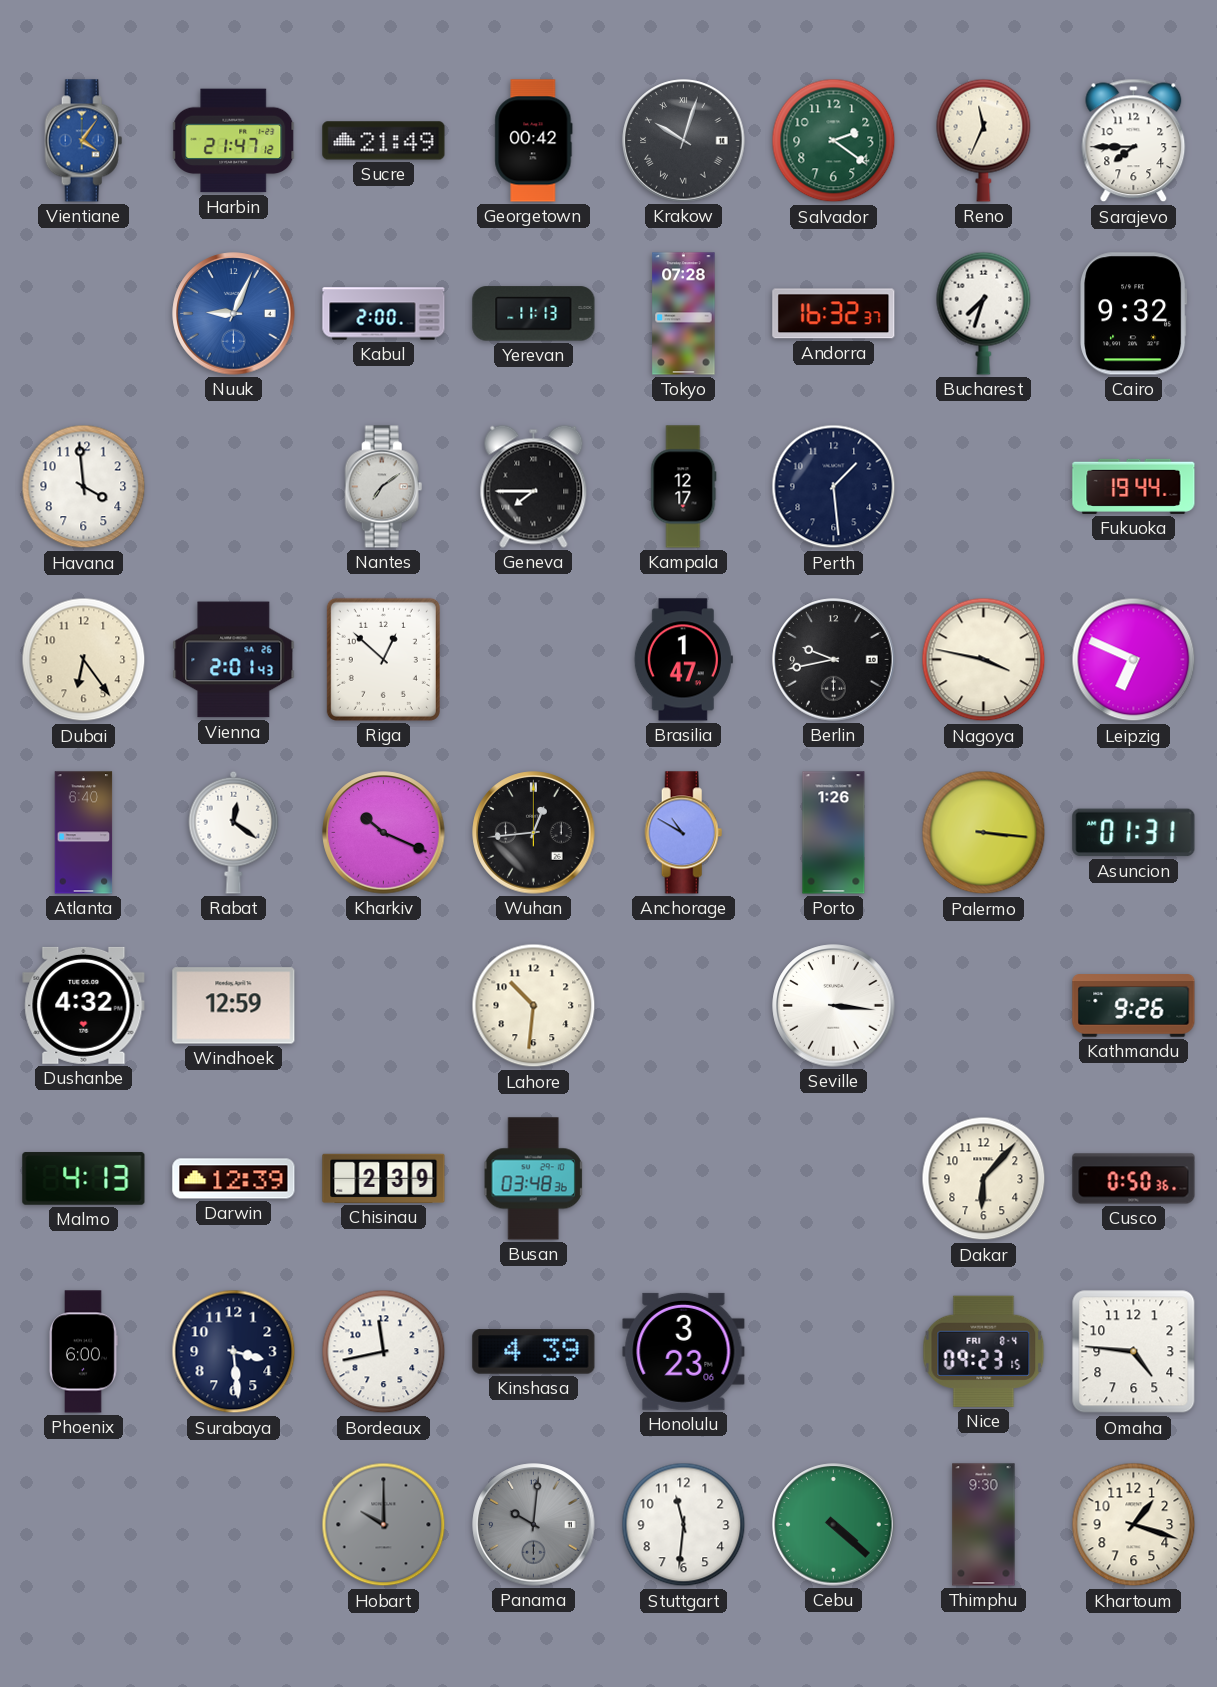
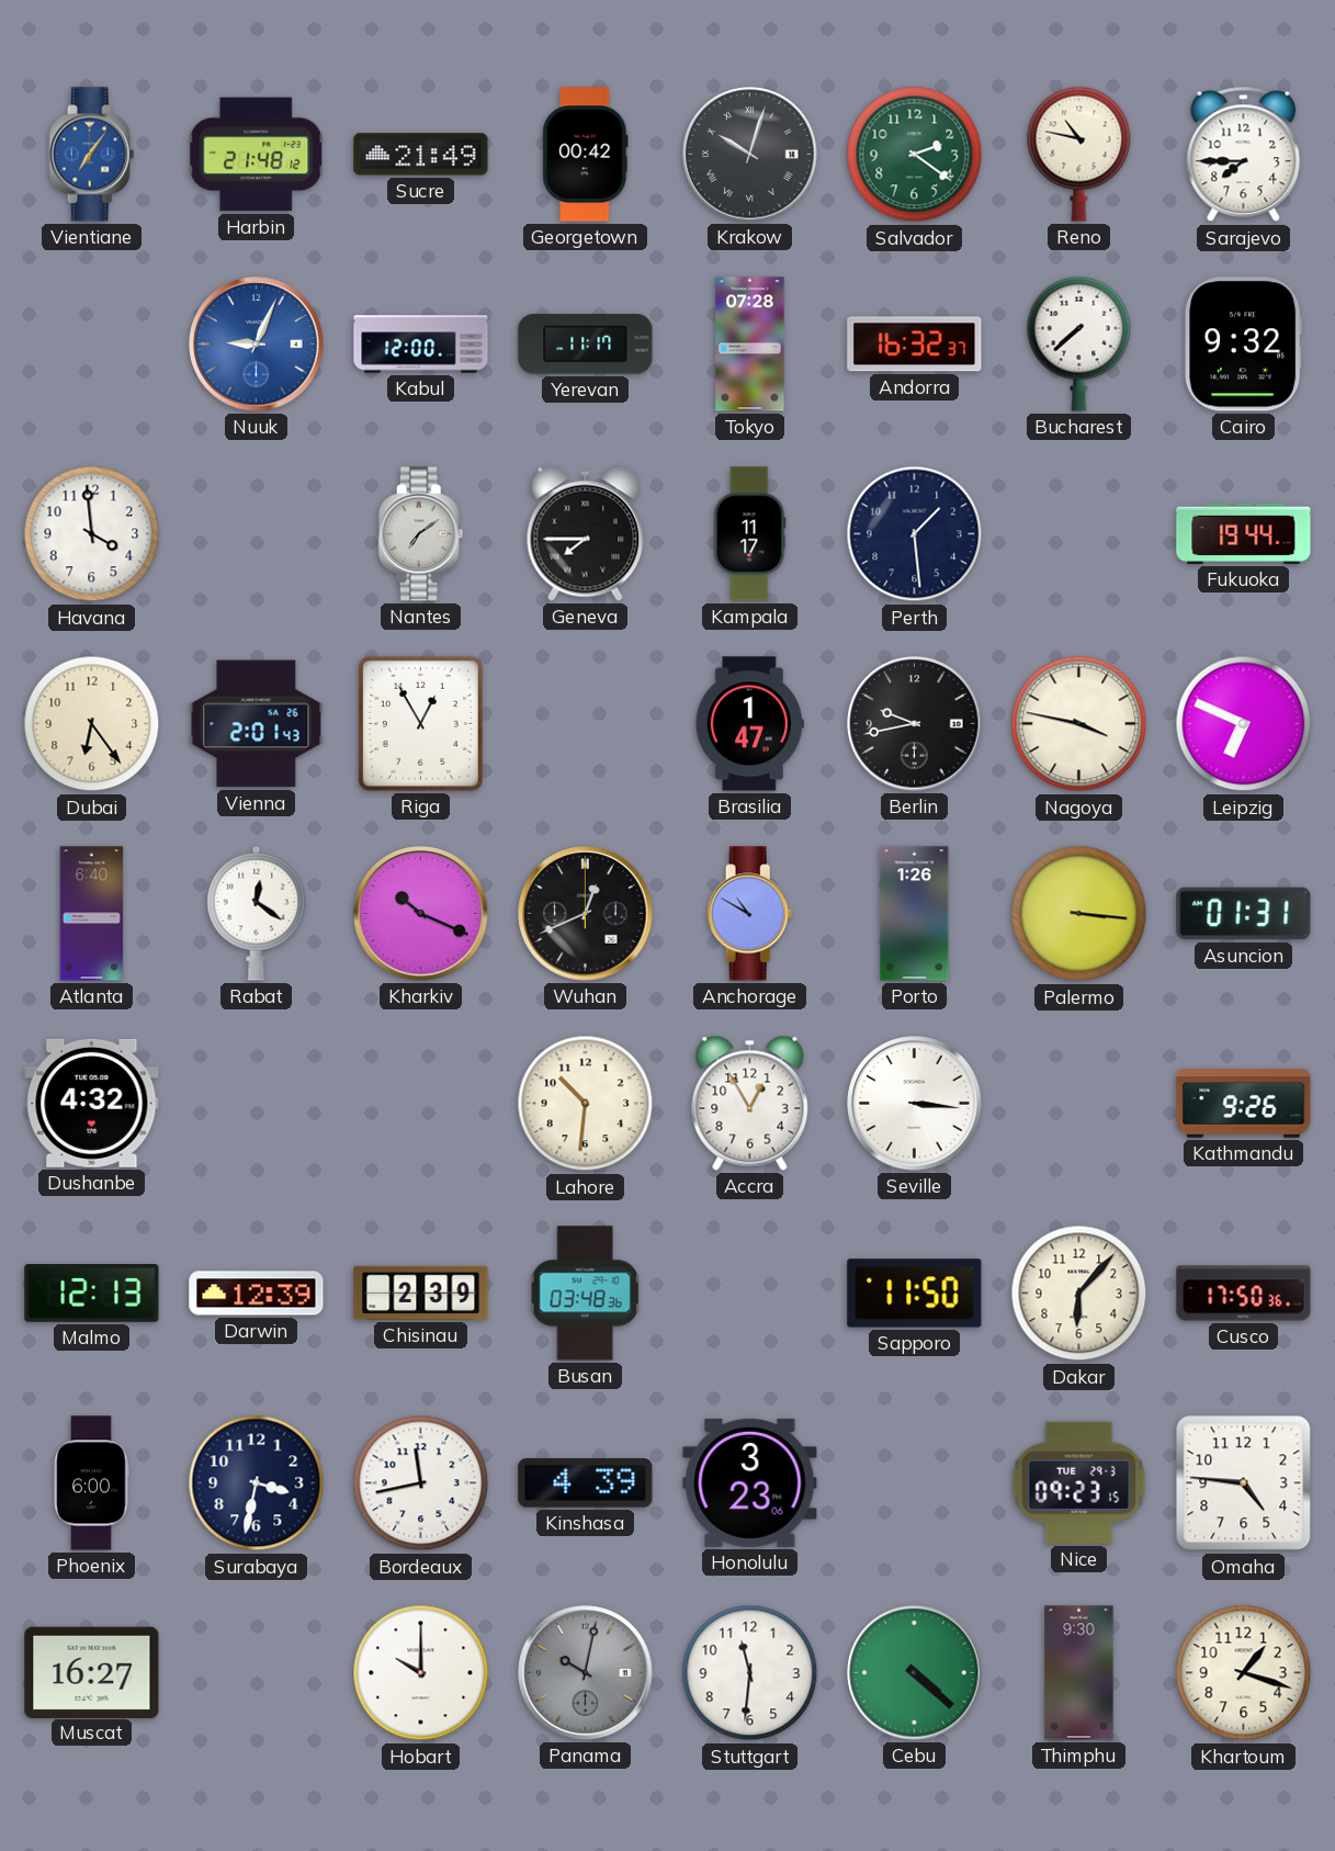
Vientiane: 4:06 -> 7:06
Harbin: 21:47 -> 21:48
Reno: 11:34 -> 10:47
Kabul: 2:00 -> 12:00
Yerevan: 11:13 -> 11:17
Bucharest: 7:33 -> 7:38
Kampala: 12:17 -> 11:17
Riga: 12:52 -> 12:55
Wuhan: 12:44 -> 12:41
Windhoek: 12:59 -> none
Accra: none -> 12:55
Malmo: 4:13 -> 12:13
Sapporo: none -> 11:50
Cusco: 0:50 -> 17:50
Surabaya: 3:29 -> 3:32
Nice date: FRI 8-4 -> TUE 29-3
Muscat: none -> 16:27
Hobart dial: grey -> white
Panama: 10:01 -> 10:02
